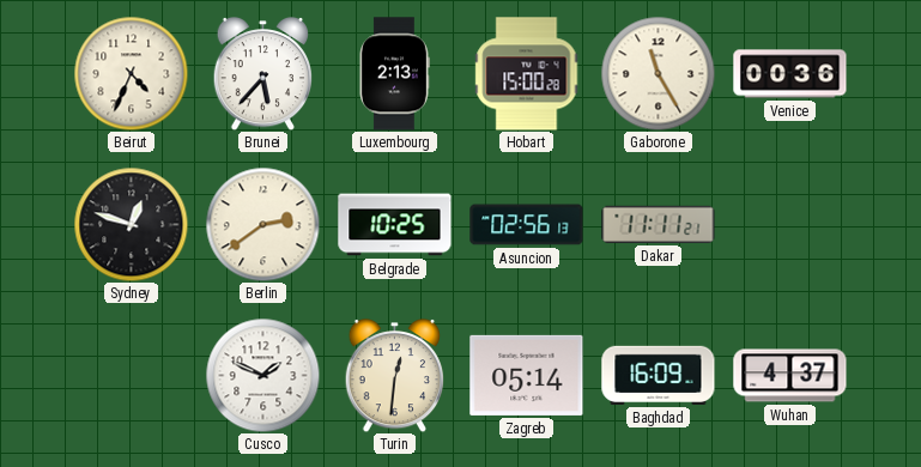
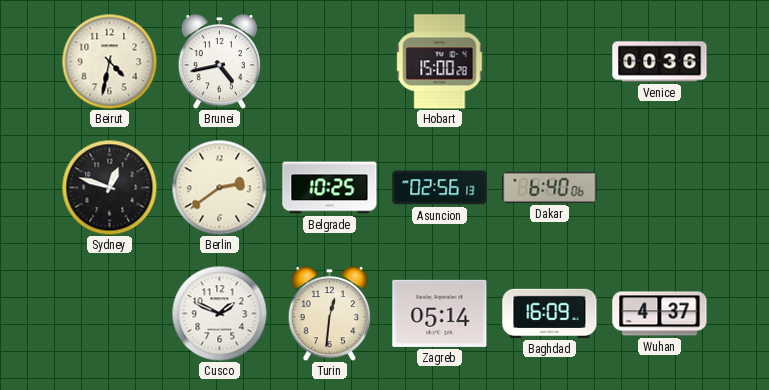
Beirut: 4:34 -> 4:32
Brunei: 5:37 -> 4:43
Luxembourg: 2:13 -> none
Gaborone: 11:25 -> none
Dakar: 11:11 -> 6:40
